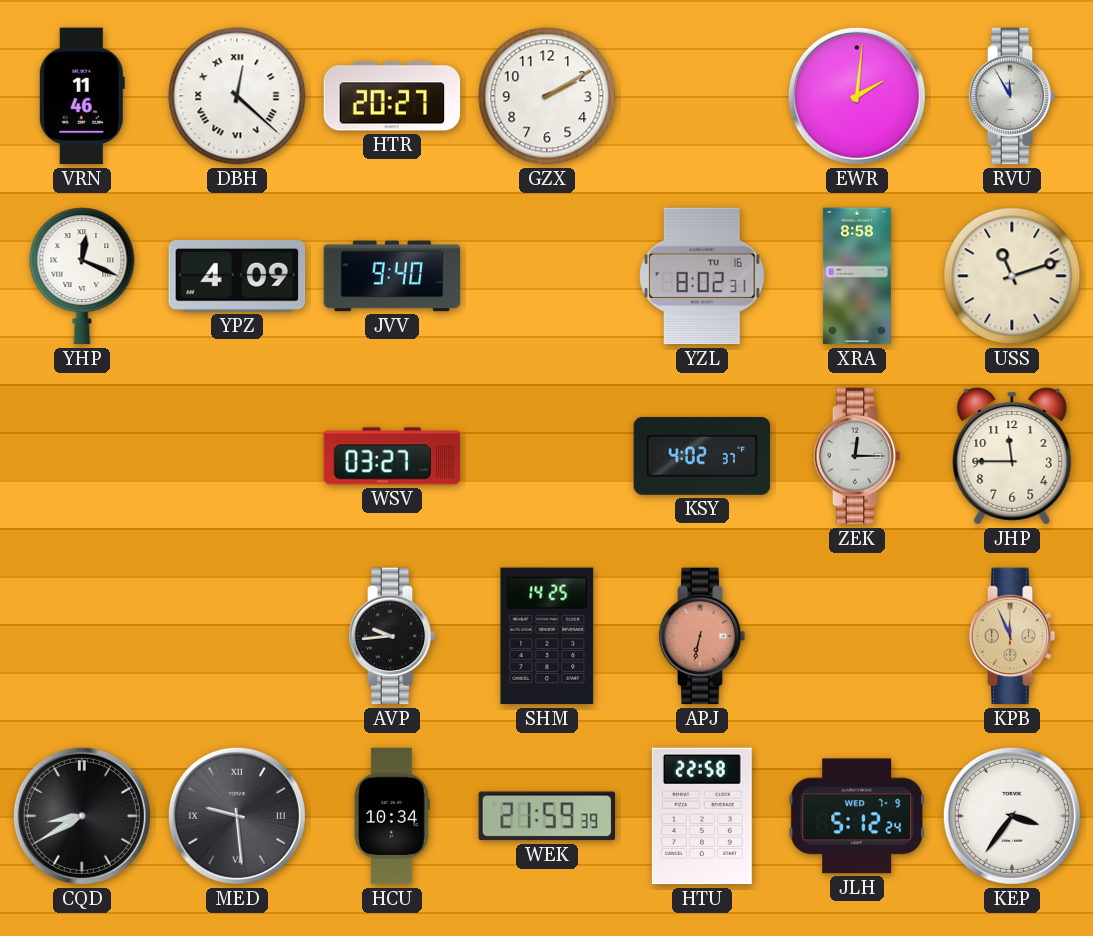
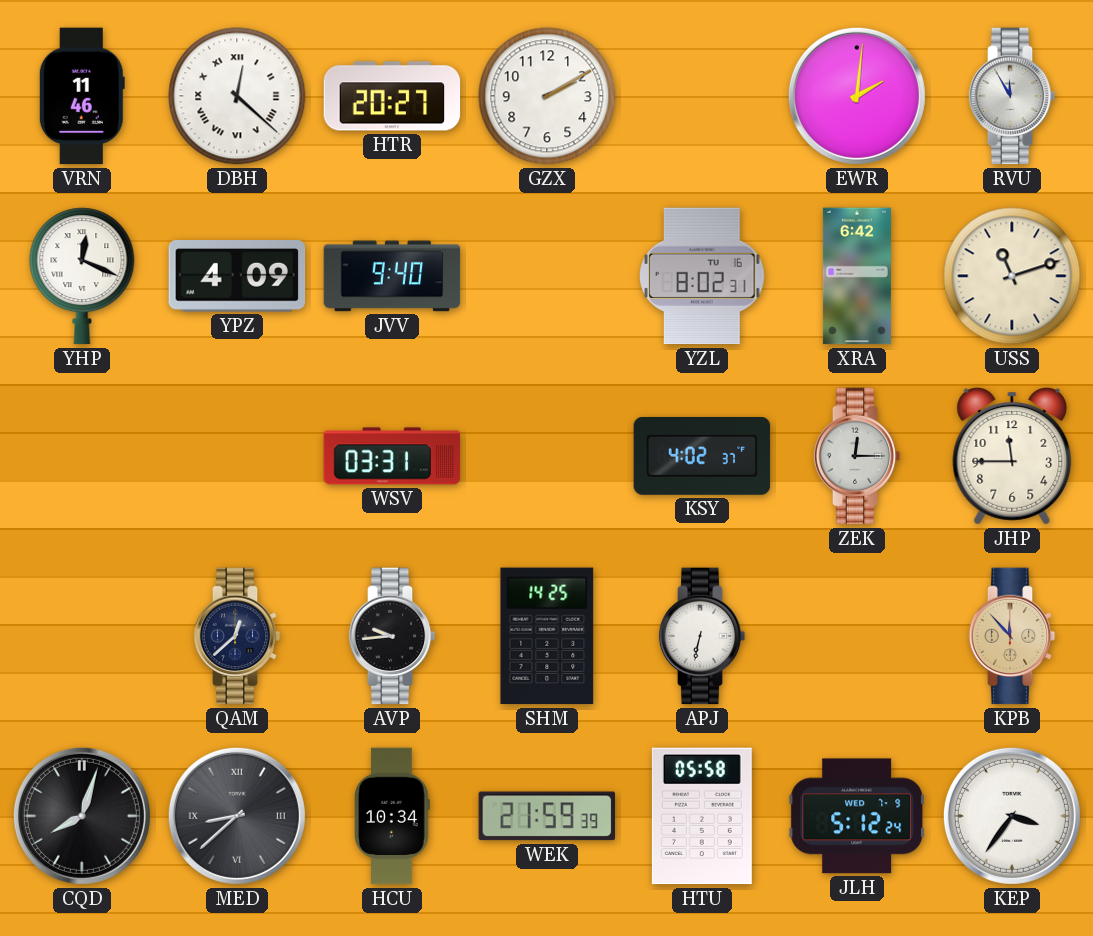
XRA: 8:58 -> 6:42
WSV: 03:27 -> 03:31
QAM: none -> 12:38
APJ dial: salmon -> white
KPB: 11:56 -> 11:53
CQD: 8:40 -> 8:03
MED: 9:29 -> 8:38
HTU: 22:58 -> 05:58
